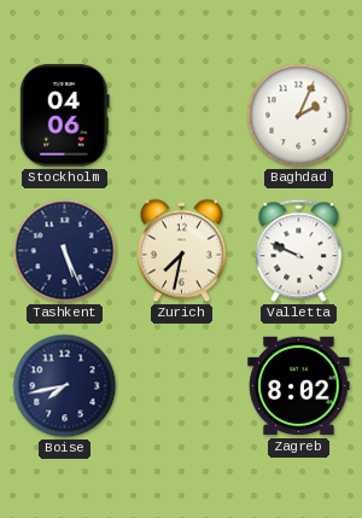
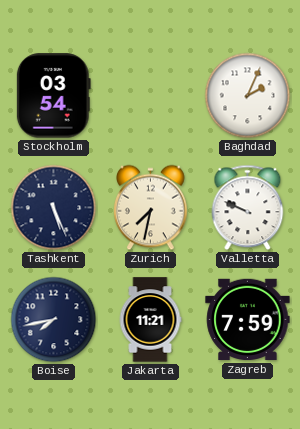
Stockholm: 04:06 -> 03:54
Jakarta: none -> 11:21
Zagreb: 8:02 -> 7:59
